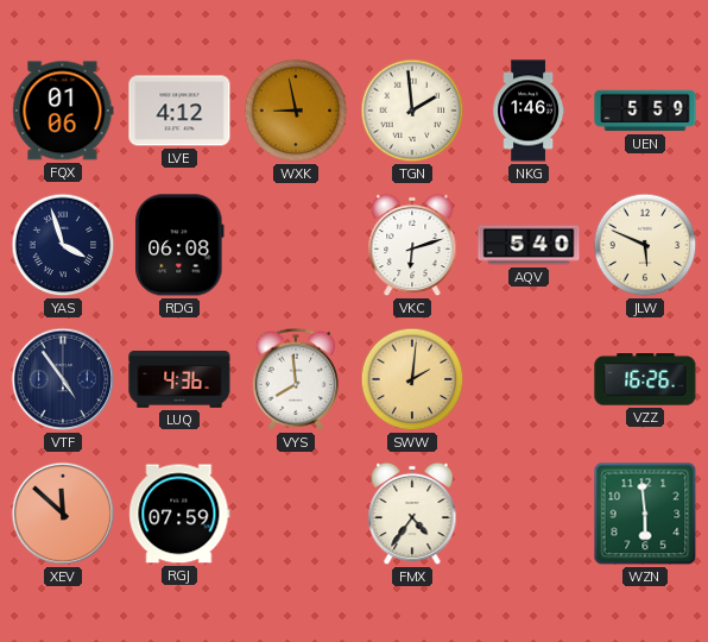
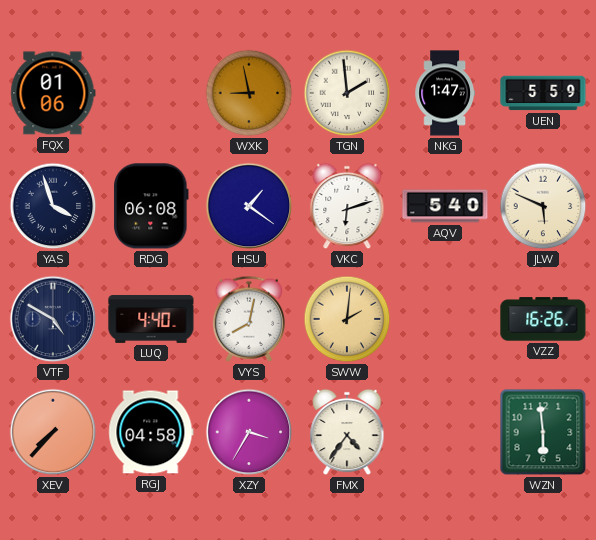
LVE: 4:12 -> none
NKG: 1:46 -> 1:47
HSU: none -> 1:21
VTF: 4:54 -> 4:50
LUQ: 4:36 -> 4:40
VYS: 7:59 -> 8:02
XEV: 11:52 -> 7:37
RGJ: 07:59 -> 04:58
XZY: none -> 3:35
